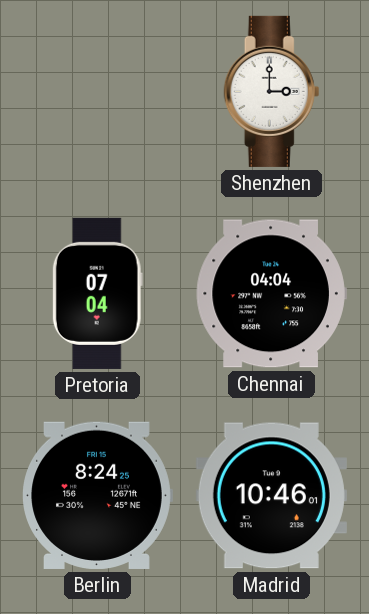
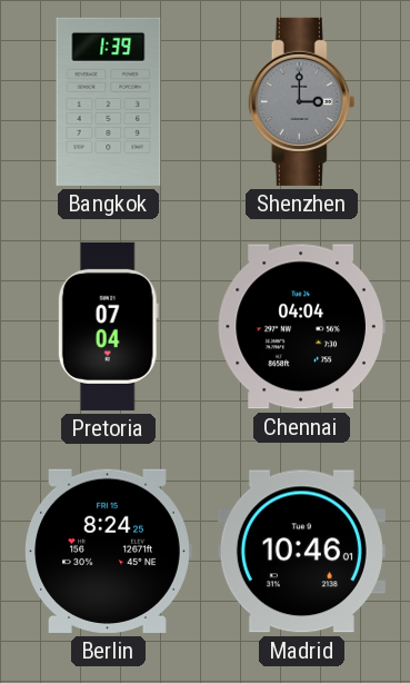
Bangkok: none -> 1:39
Shenzhen dial: white -> grey
